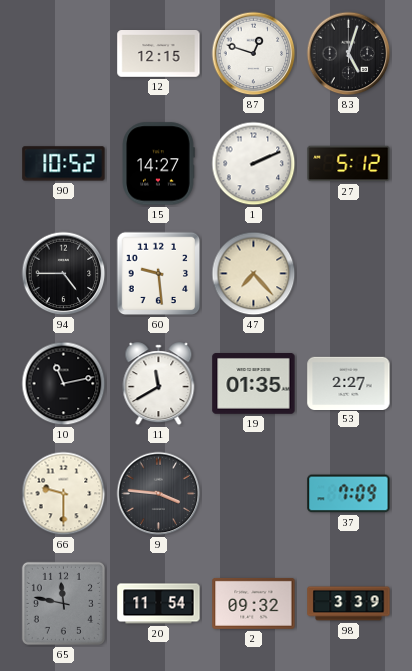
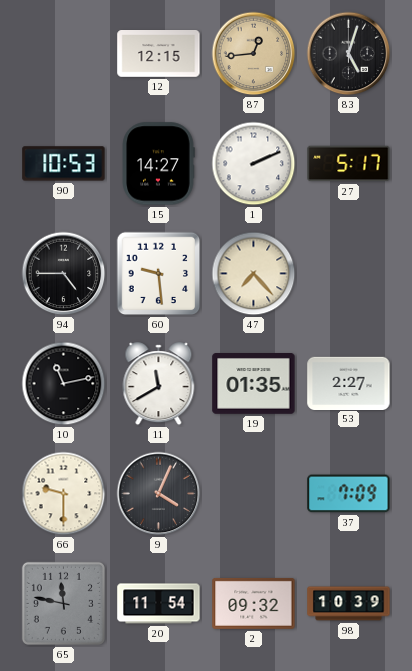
87: 12:48 -> 12:44
87 dial: white -> champagne
90: 10:52 -> 10:53
27: 5:12 -> 5:17
9: 3:46 -> 4:04
98: 3:39 -> 10:39
